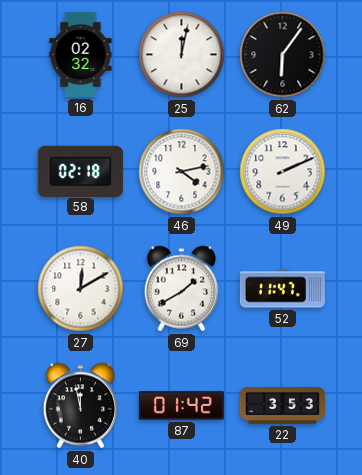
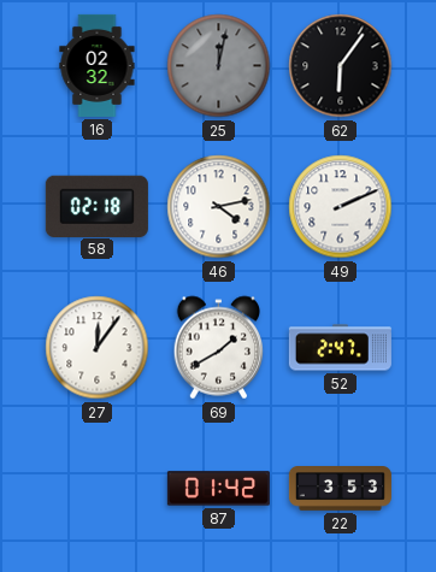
25 dial: white -> grey
27: 12:10 -> 12:06
52: 11:47 -> 2:47
40: 11:58 -> none
